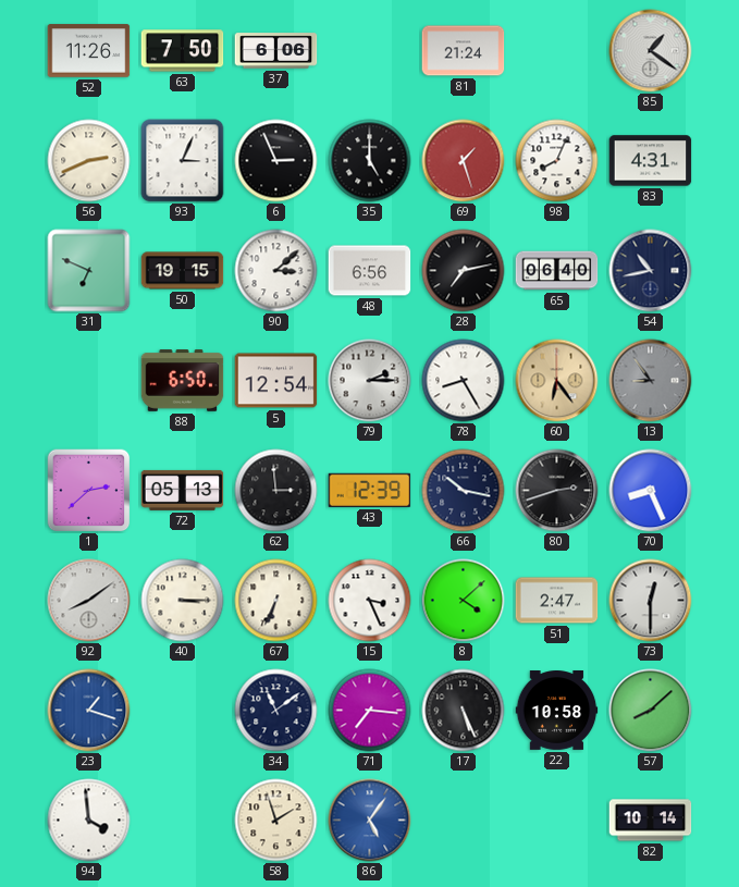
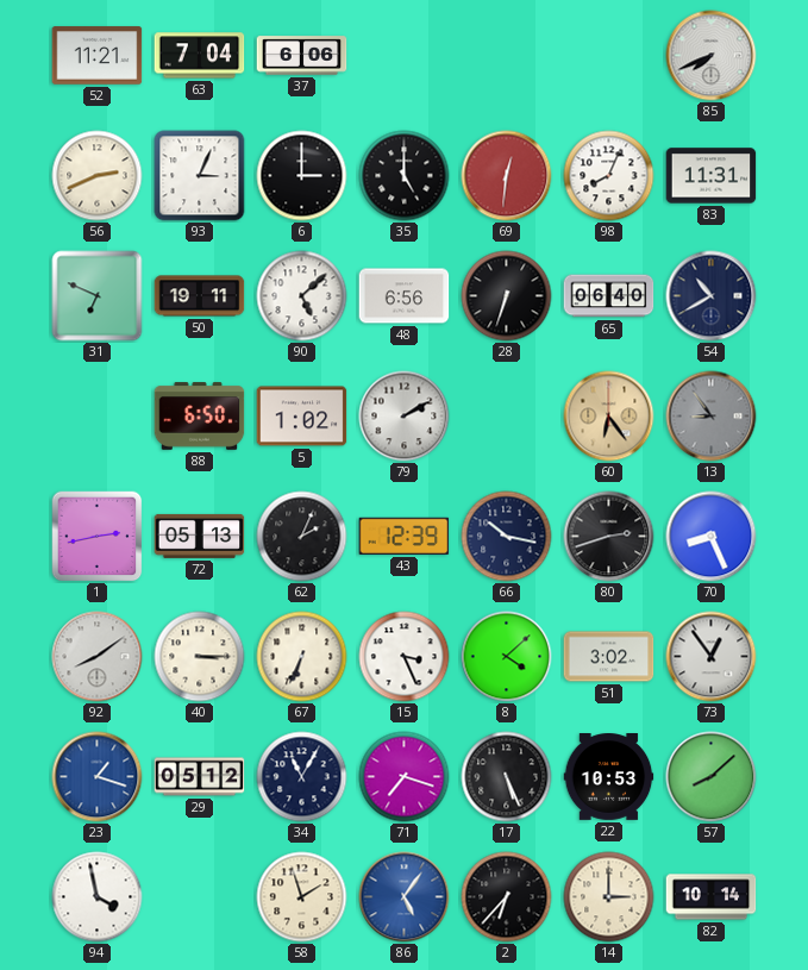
52: 11:26 -> 11:21
63: 7:50 -> 7:04
81: 21:24 -> none
85: 1:21 -> 7:41
6: 2:56 -> 3:00
69: 1:27 -> 12:31
83: 4:31 -> 11:31
50: 19:15 -> 19:11
90: 3:08 -> 5:08
28: 7:13 -> 6:33
54: 10:43 -> 10:40
5: 12:54 -> 1:02
79: 2:15 -> 2:10
78: 8:25 -> none
1: 2:38 -> 2:43
62: 2:59 -> 2:04
51: 2:47 -> 3:02
73: 12:30 -> 12:54
29: none -> 05:12
34: 11:09 -> 11:05
71: 7:16 -> 7:18
22: 10:58 -> 10:53
94: 3:59 -> 3:58
2: none -> 6:37
14: none -> 3:00
